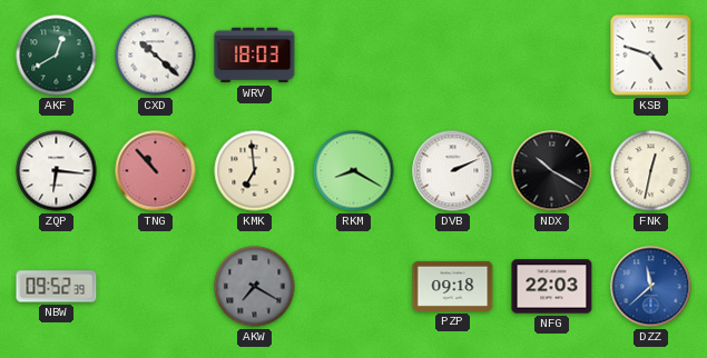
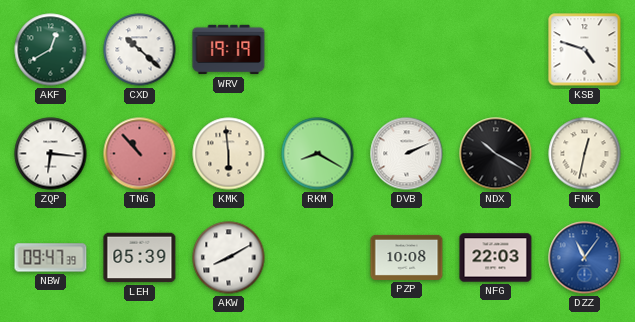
WRV: 18:03 -> 19:19
KMK: 6:59 -> 5:59
NBW: 09:52 -> 09:47
LEH: none -> 05:39
AKW: 7:20 -> 8:10
AKW dial: grey -> white
PZP: 09:18 -> 10:08
DZZ: 11:38 -> 11:06
